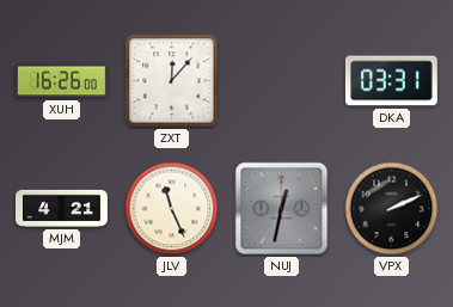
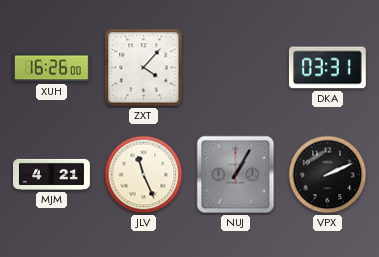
ZXT: 12:07 -> 4:07
NUJ: 12:32 -> 1:05
